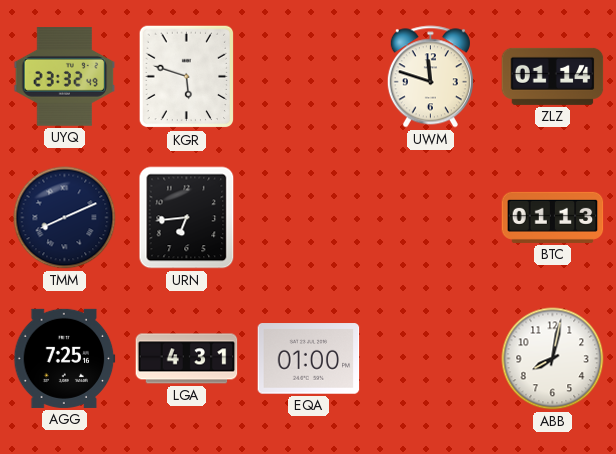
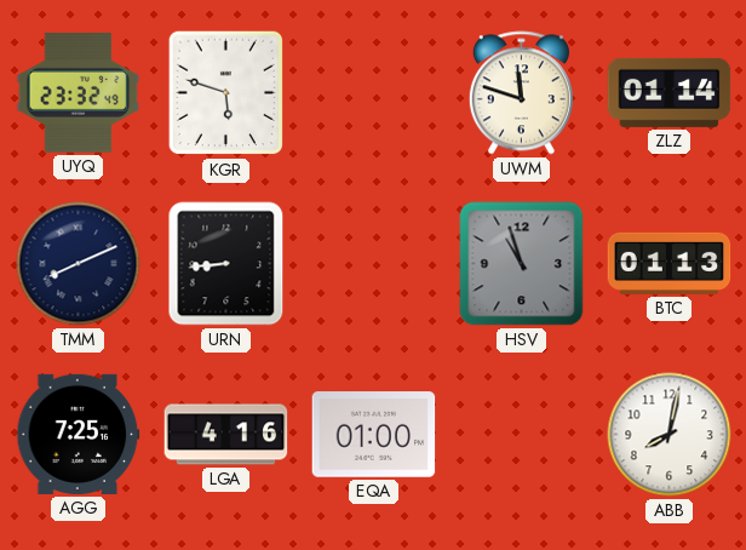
URN: 6:44 -> 8:44
HSV: none -> 10:57
LGA: 4:31 -> 4:16
